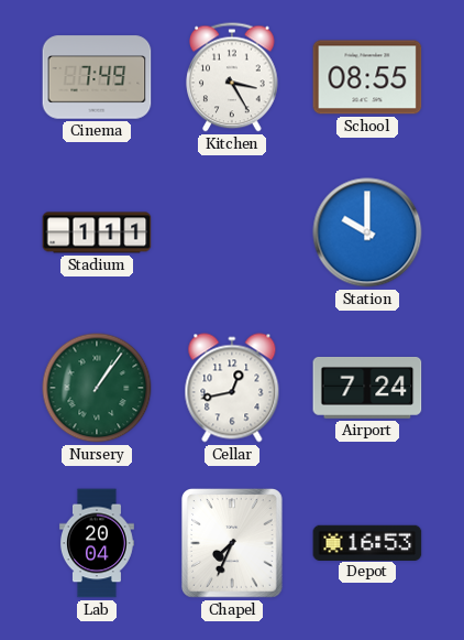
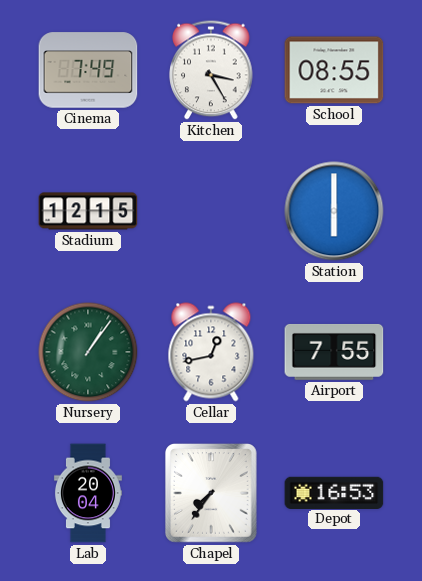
Stadium: 1:11 -> 12:15
Station: 10:00 -> 6:00
Airport: 7:24 -> 7:55
Chapel: 7:34 -> 7:36
